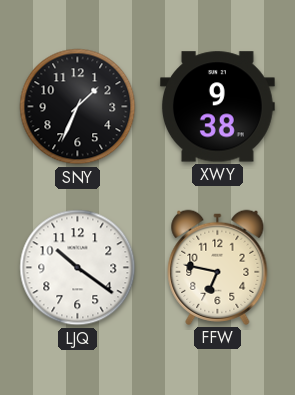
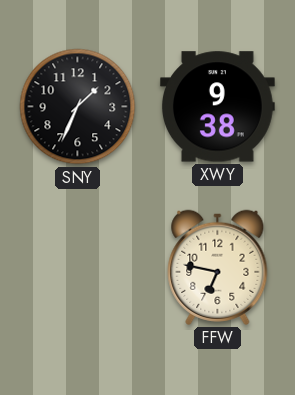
LJQ: 10:21 -> none
